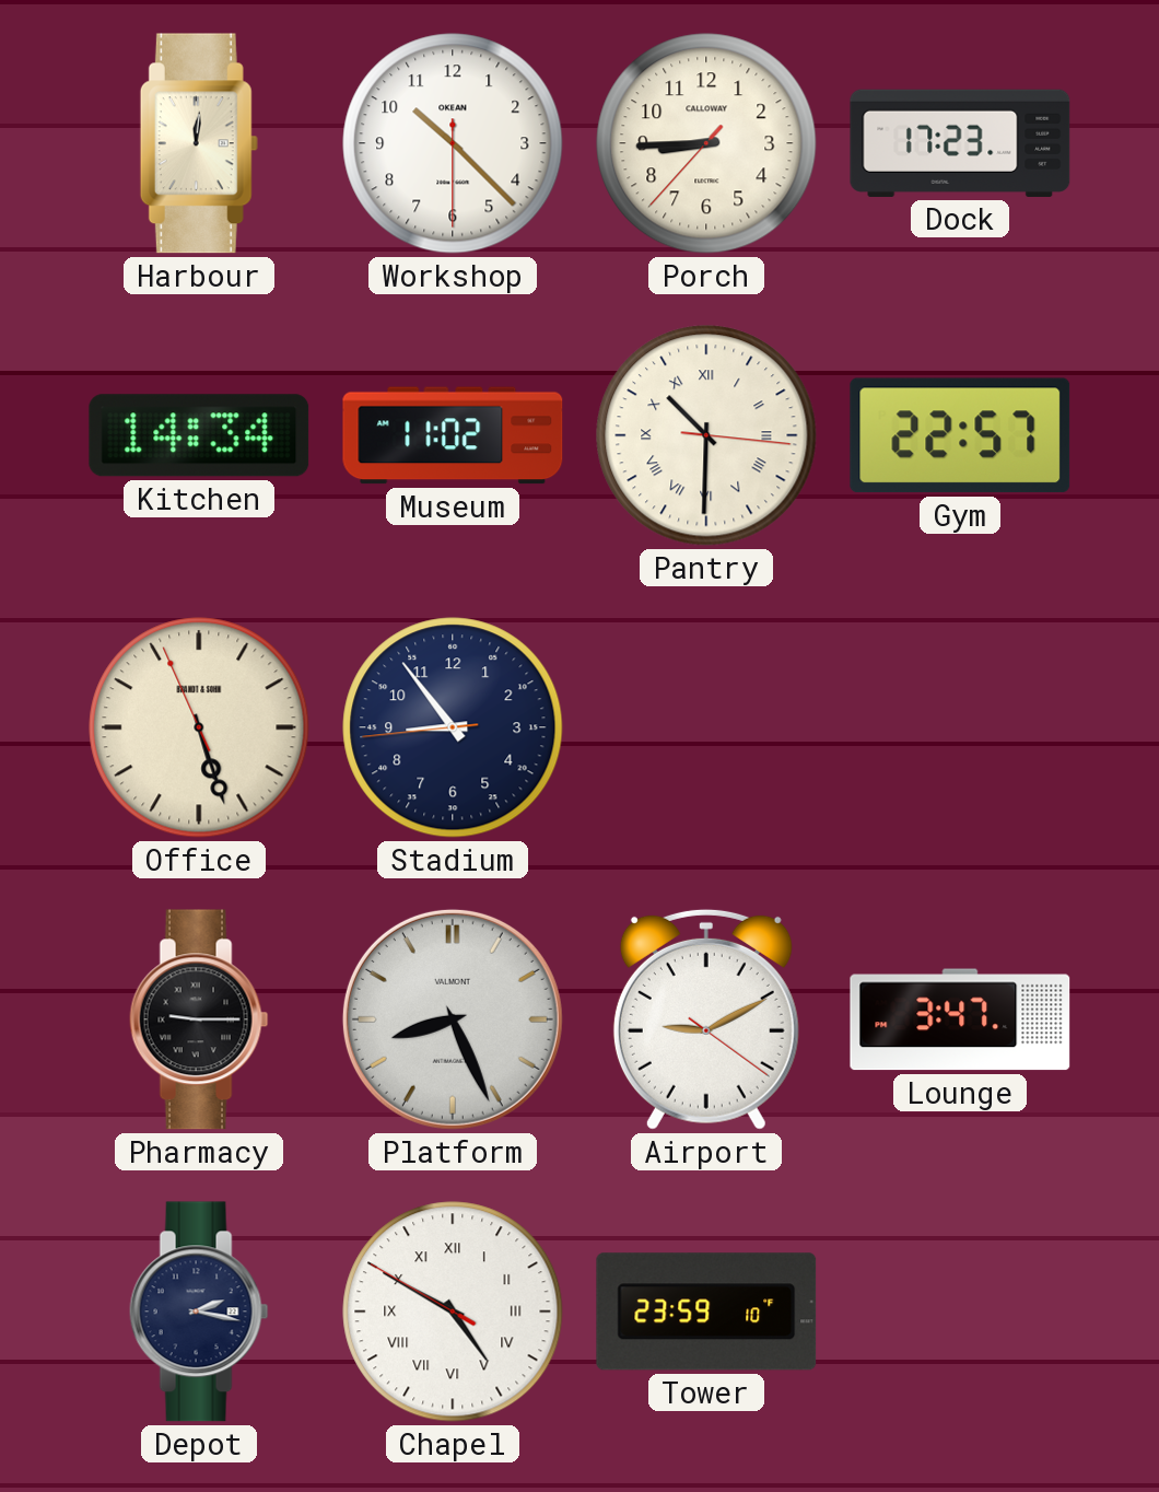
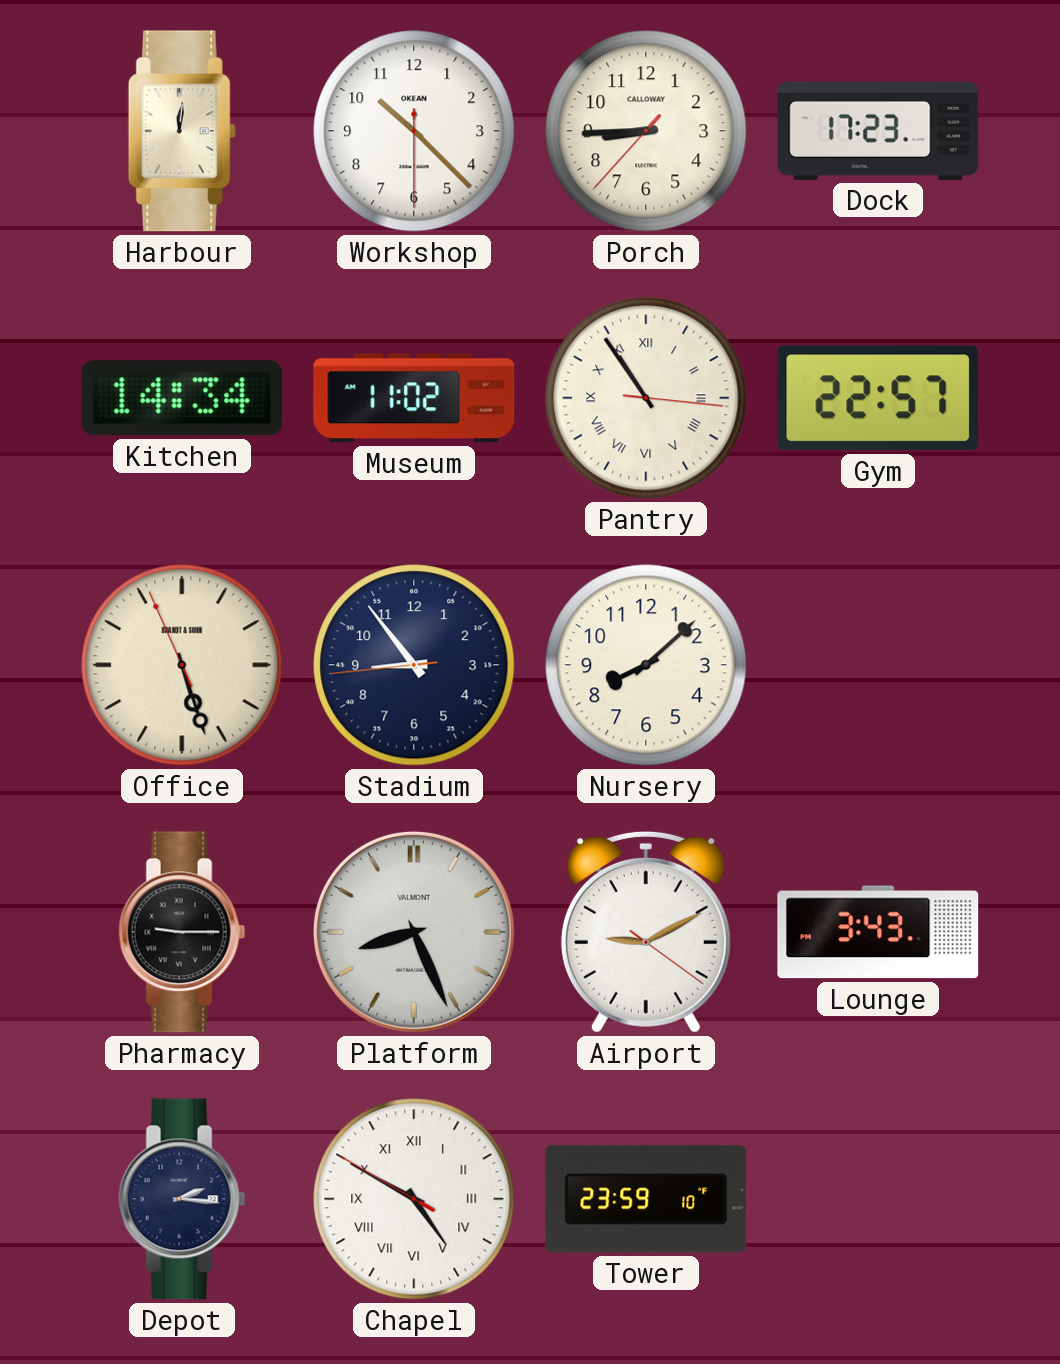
Pantry: 10:30 -> 10:54
Nursery: none -> 8:08
Lounge: 3:47 -> 3:43
Depot: 2:17 -> 2:16
